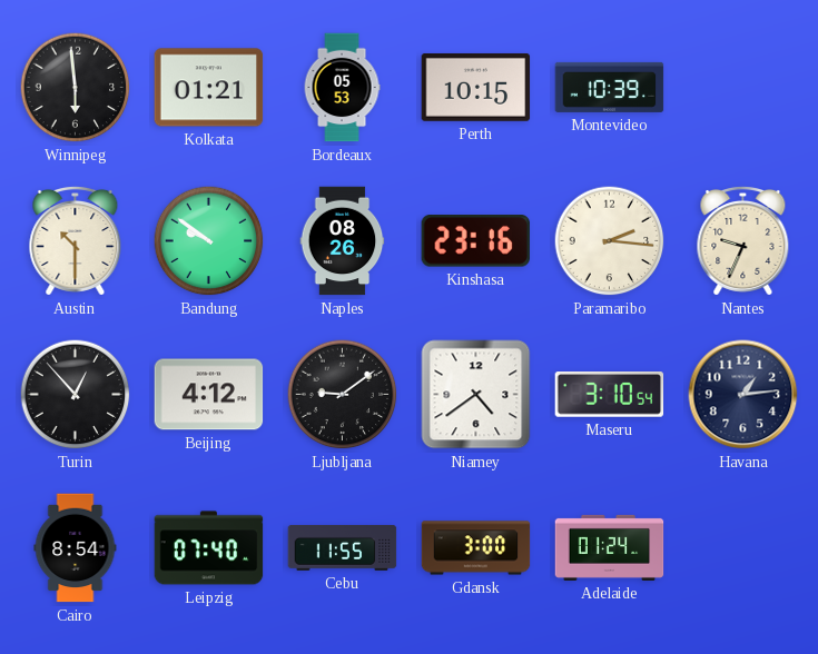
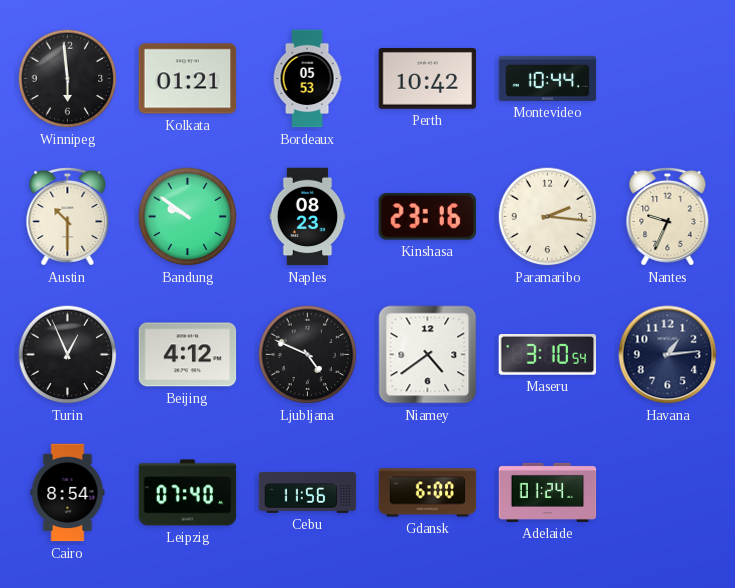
Perth: 10:15 -> 10:42
Montevideo: 10:39 -> 10:44
Naples: 08:26 -> 08:23
Turin: 12:53 -> 12:56
Ljubljana: 9:09 -> 4:49
Cebu: 11:55 -> 11:56
Gdansk: 3:00 -> 6:00
